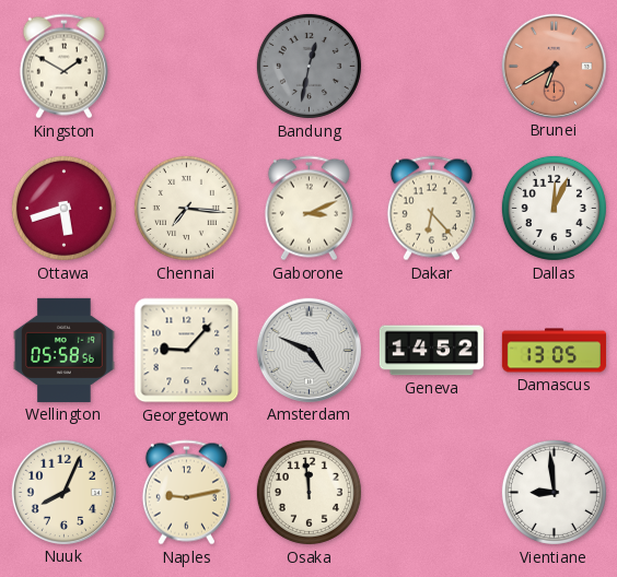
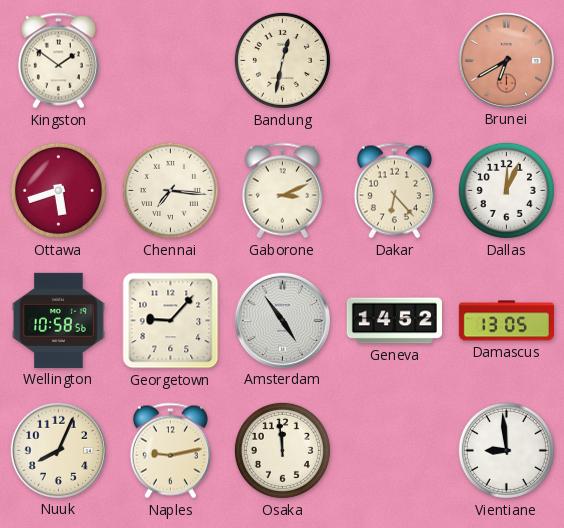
Kingston: 1:50 -> 1:51
Bandung dial: grey -> cream
Wellington: 05:58 -> 10:58
Amsterdam: 4:49 -> 4:54
